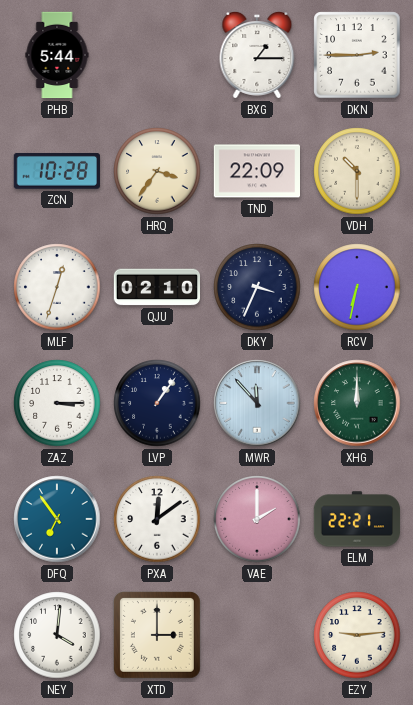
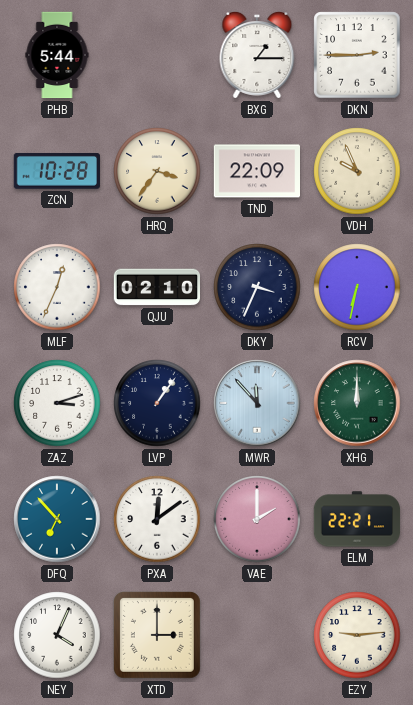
VDH: 10:30 -> 9:56
MLF: 12:33 -> 12:34
ZAZ: 3:15 -> 3:12
DFQ: 6:54 -> 6:53
NEY: 4:01 -> 4:04
